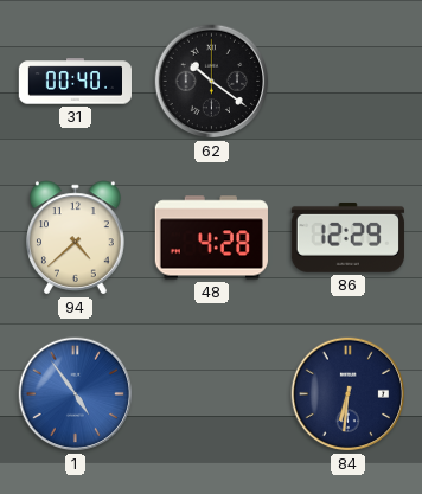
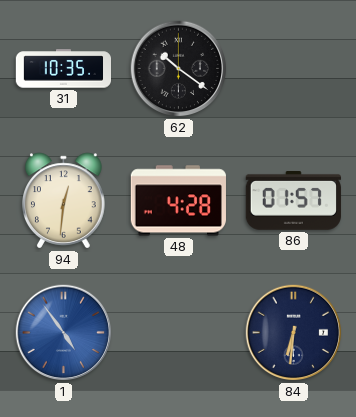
31: 00:40 -> 10:35
94: 4:38 -> 12:31
86: 12:29 -> 01:57
